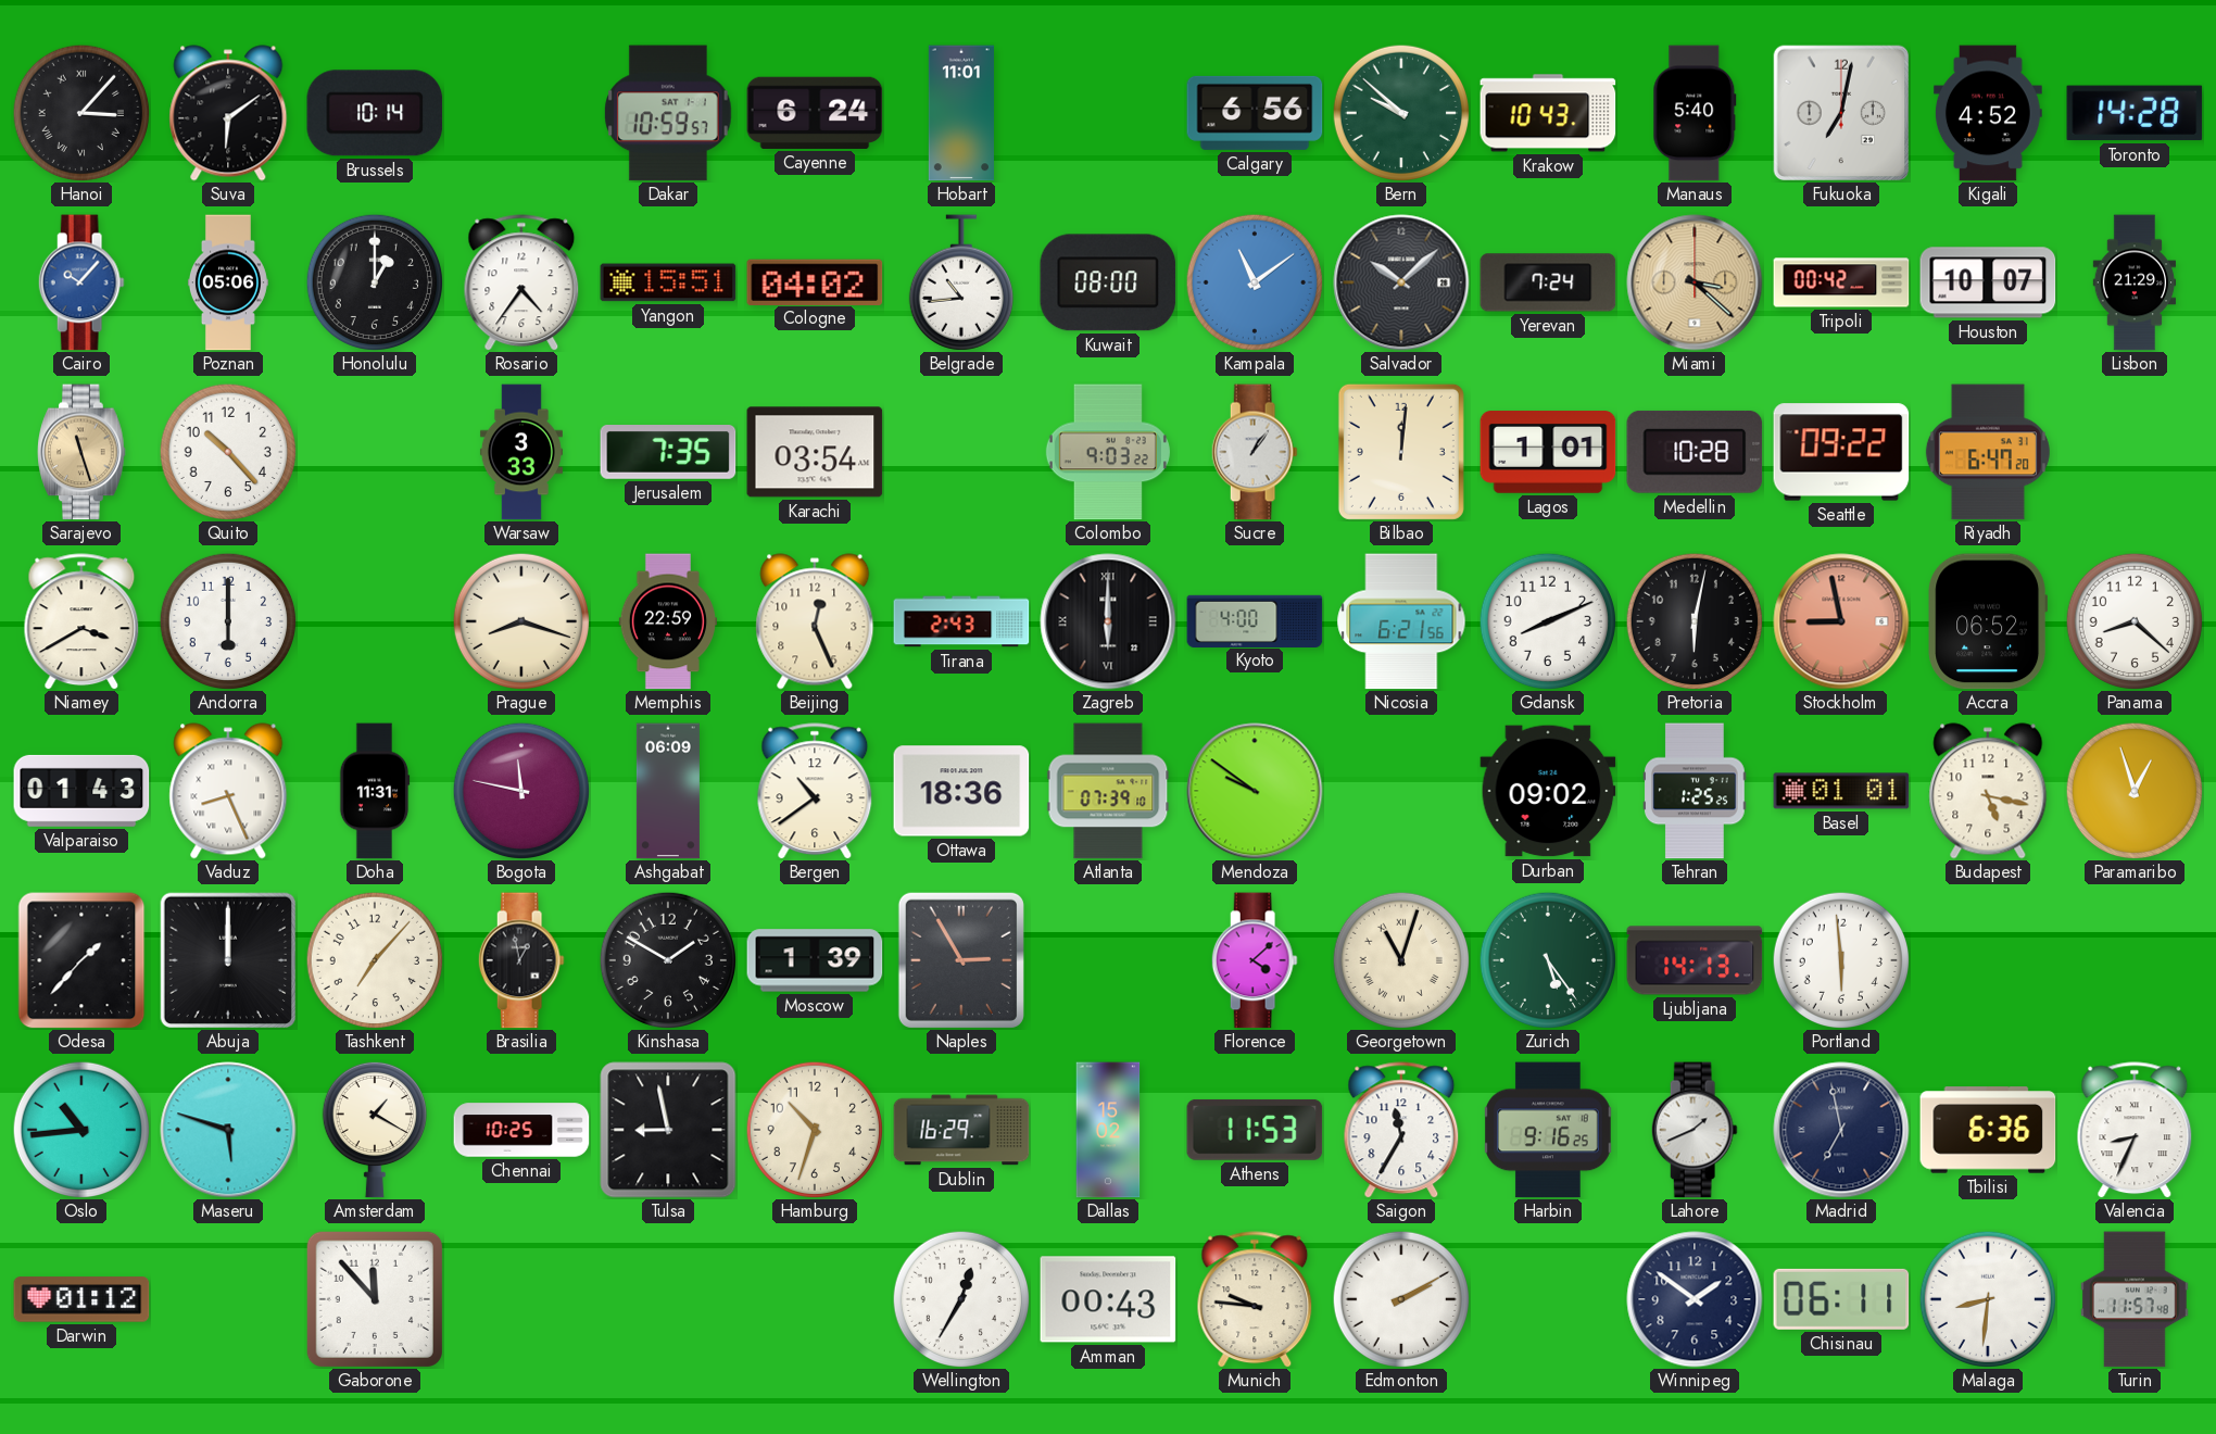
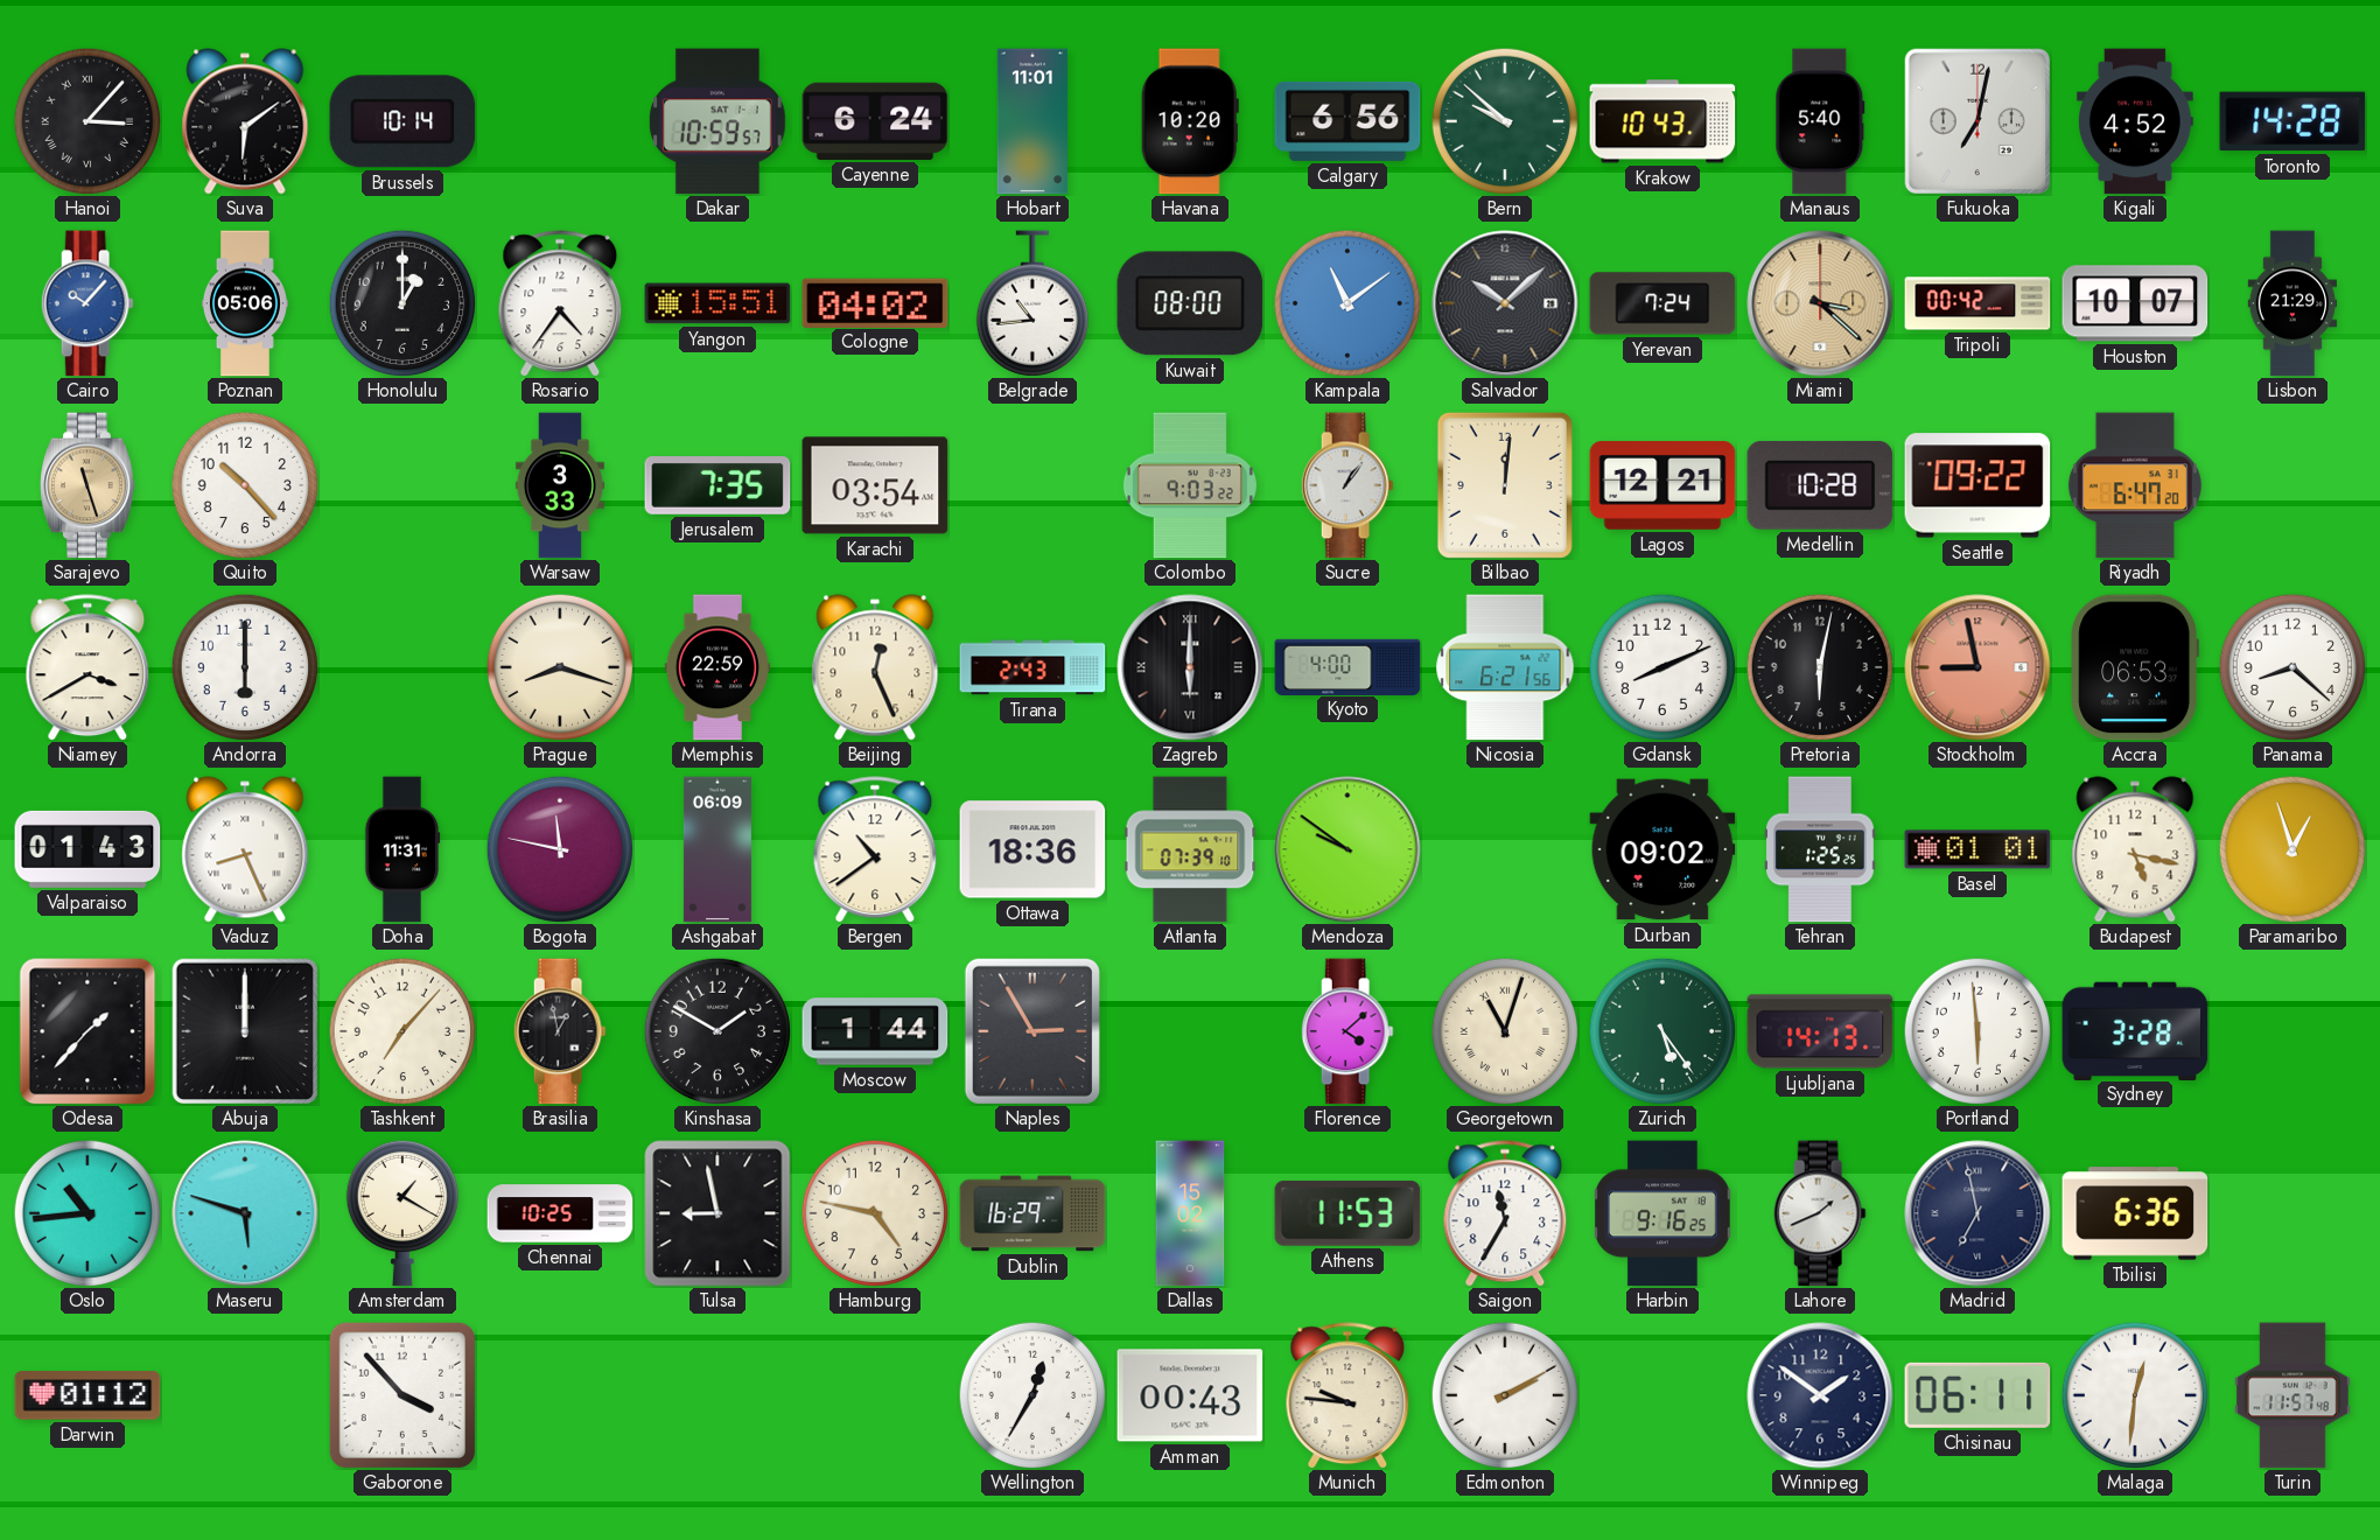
Havana: none -> 10:20
Lagos: 1:01 -> 12:21
Accra: 06:52 -> 06:53
Moscow: 1:39 -> 1:44
Sydney: none -> 3:28
Hamburg: 10:33 -> 4:47
Valencia: 8:34 -> none
Gaborone: 11:53 -> 3:53
Malaga: 8:31 -> 12:31
